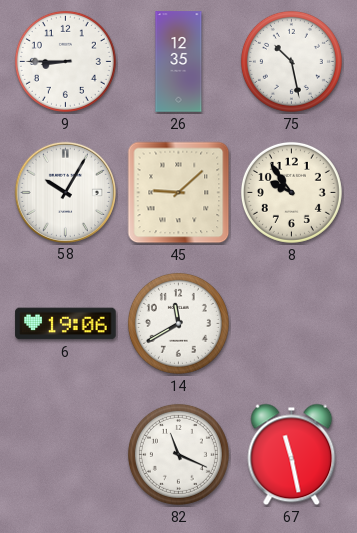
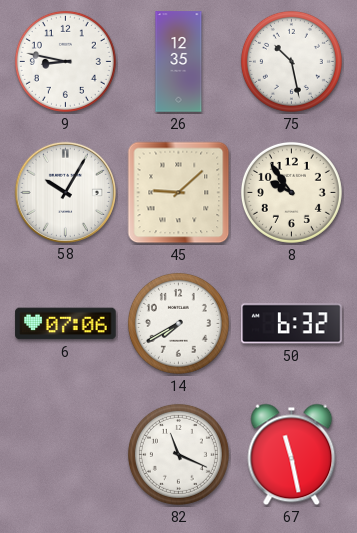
9: 8:45 -> 8:47
6: 19:06 -> 07:06
14: 11:40 -> 7:40
50: none -> 6:32
